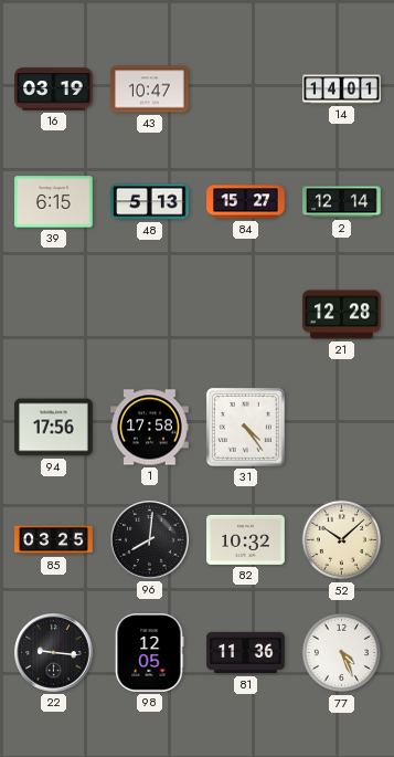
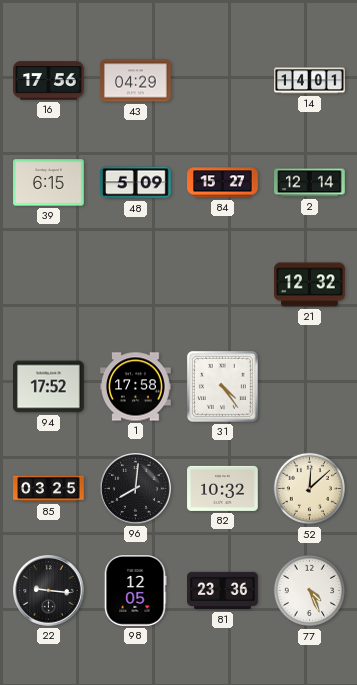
16: 03:19 -> 17:56
43: 10:47 -> 04:29
48: 5:13 -> 5:09
21: 12:28 -> 12:32
94: 17:56 -> 17:52
52: 10:08 -> 12:08
81: 11:36 -> 23:36
